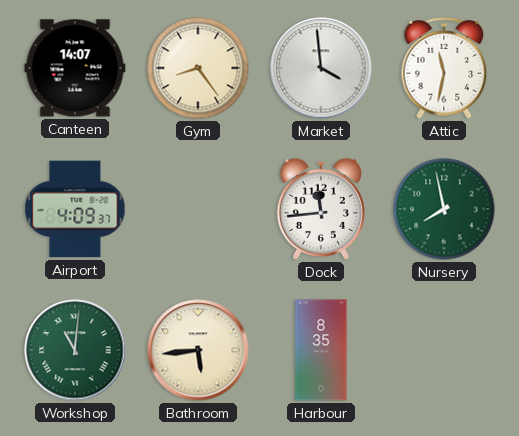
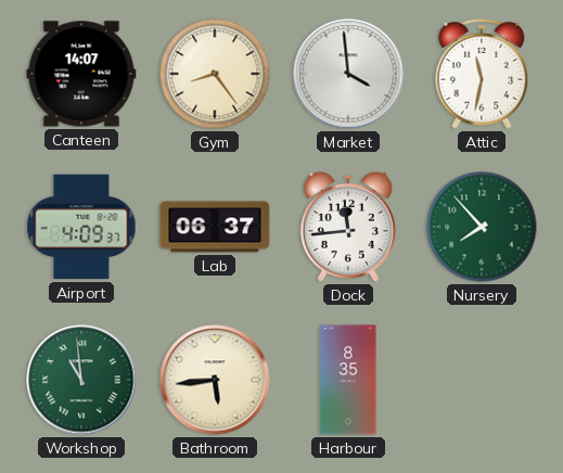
Lab: none -> 06:37
Nursery: 7:58 -> 7:53
Workshop: 11:01 -> 10:59
